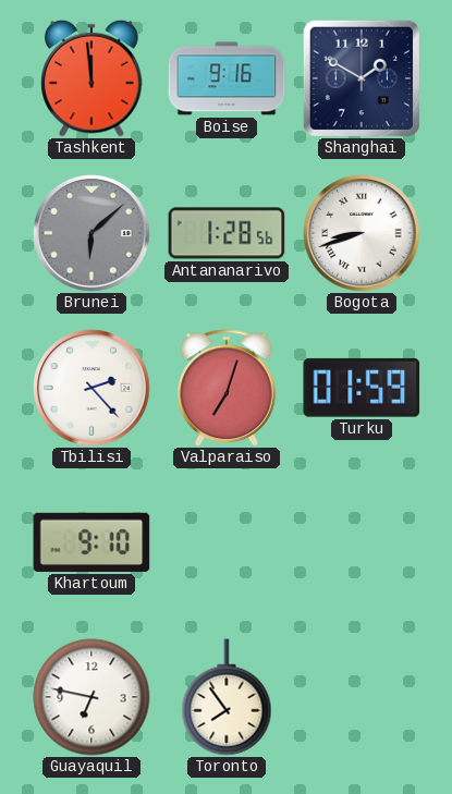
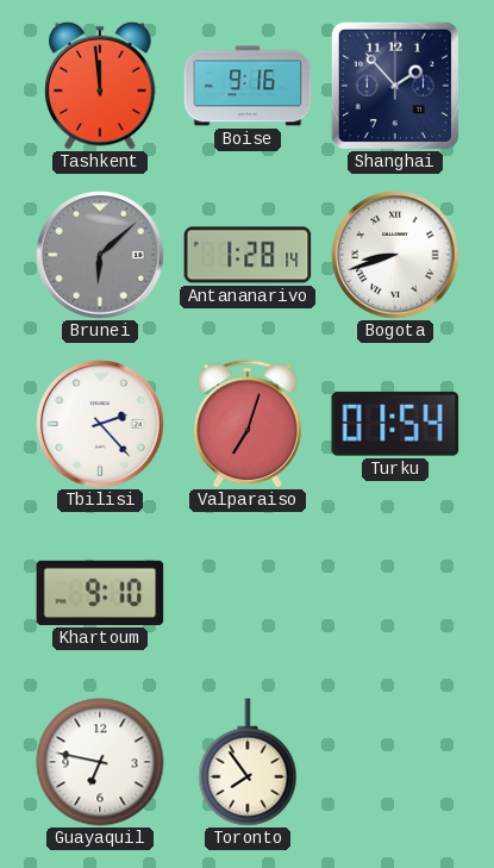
Shanghai: 1:50 -> 1:53
Antananarivo: 1:28:56 -> 1:28:14
Turku: 01:59 -> 01:54
